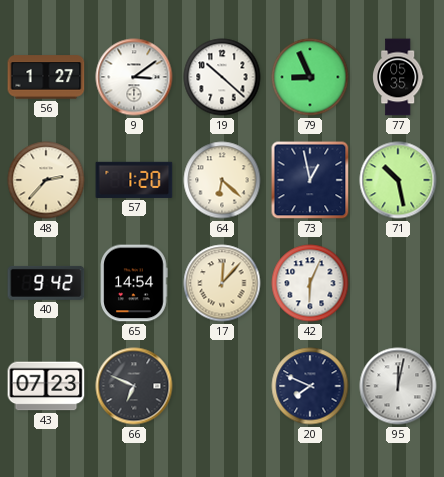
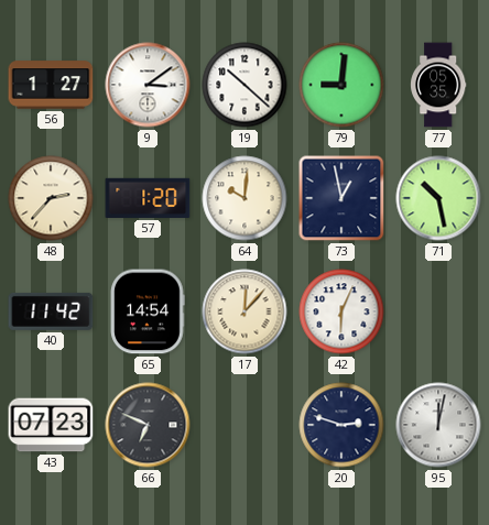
79: 8:56 -> 9:01
64: 6:22 -> 10:01
40: 9:42 -> 11:42
20: 7:49 -> 2:48
